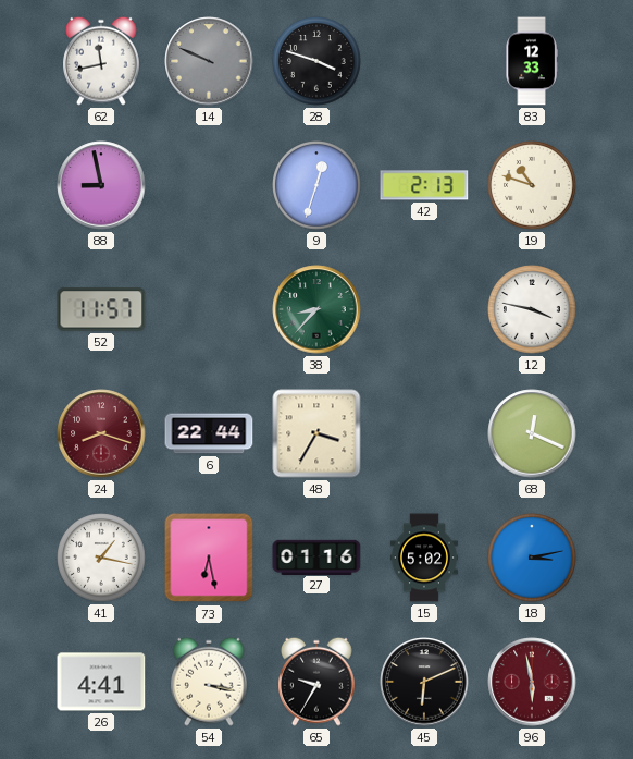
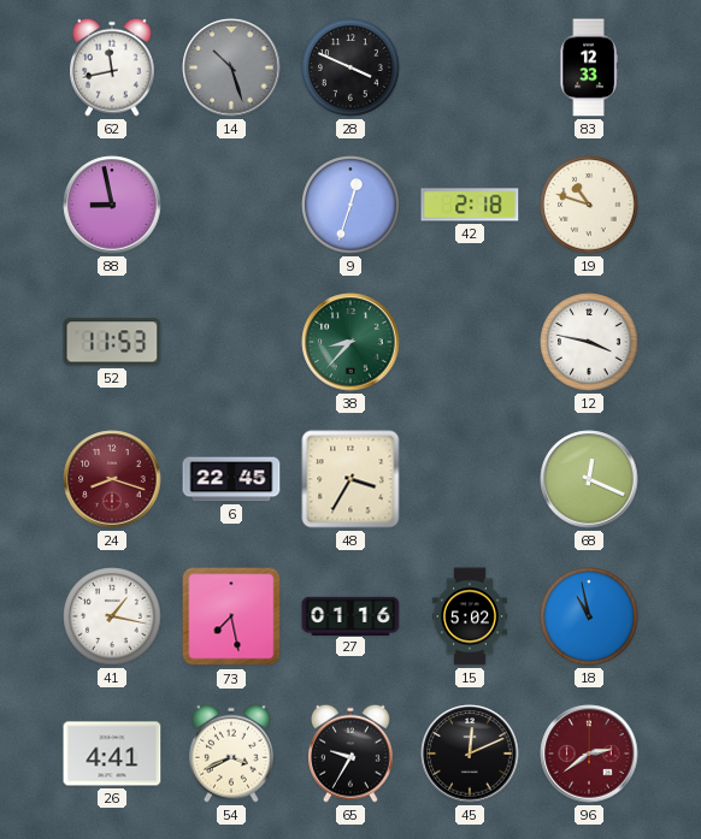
14: 9:49 -> 10:27
28: 3:48 -> 3:49
42: 2:13 -> 2:18
52: 11:57 -> 11:53
6: 22:44 -> 22:45
73: 6:28 -> 7:28
18: 3:13 -> 10:58
54: 3:17 -> 3:41
45: 6:11 -> 12:11
96: 5:58 -> 2:39
